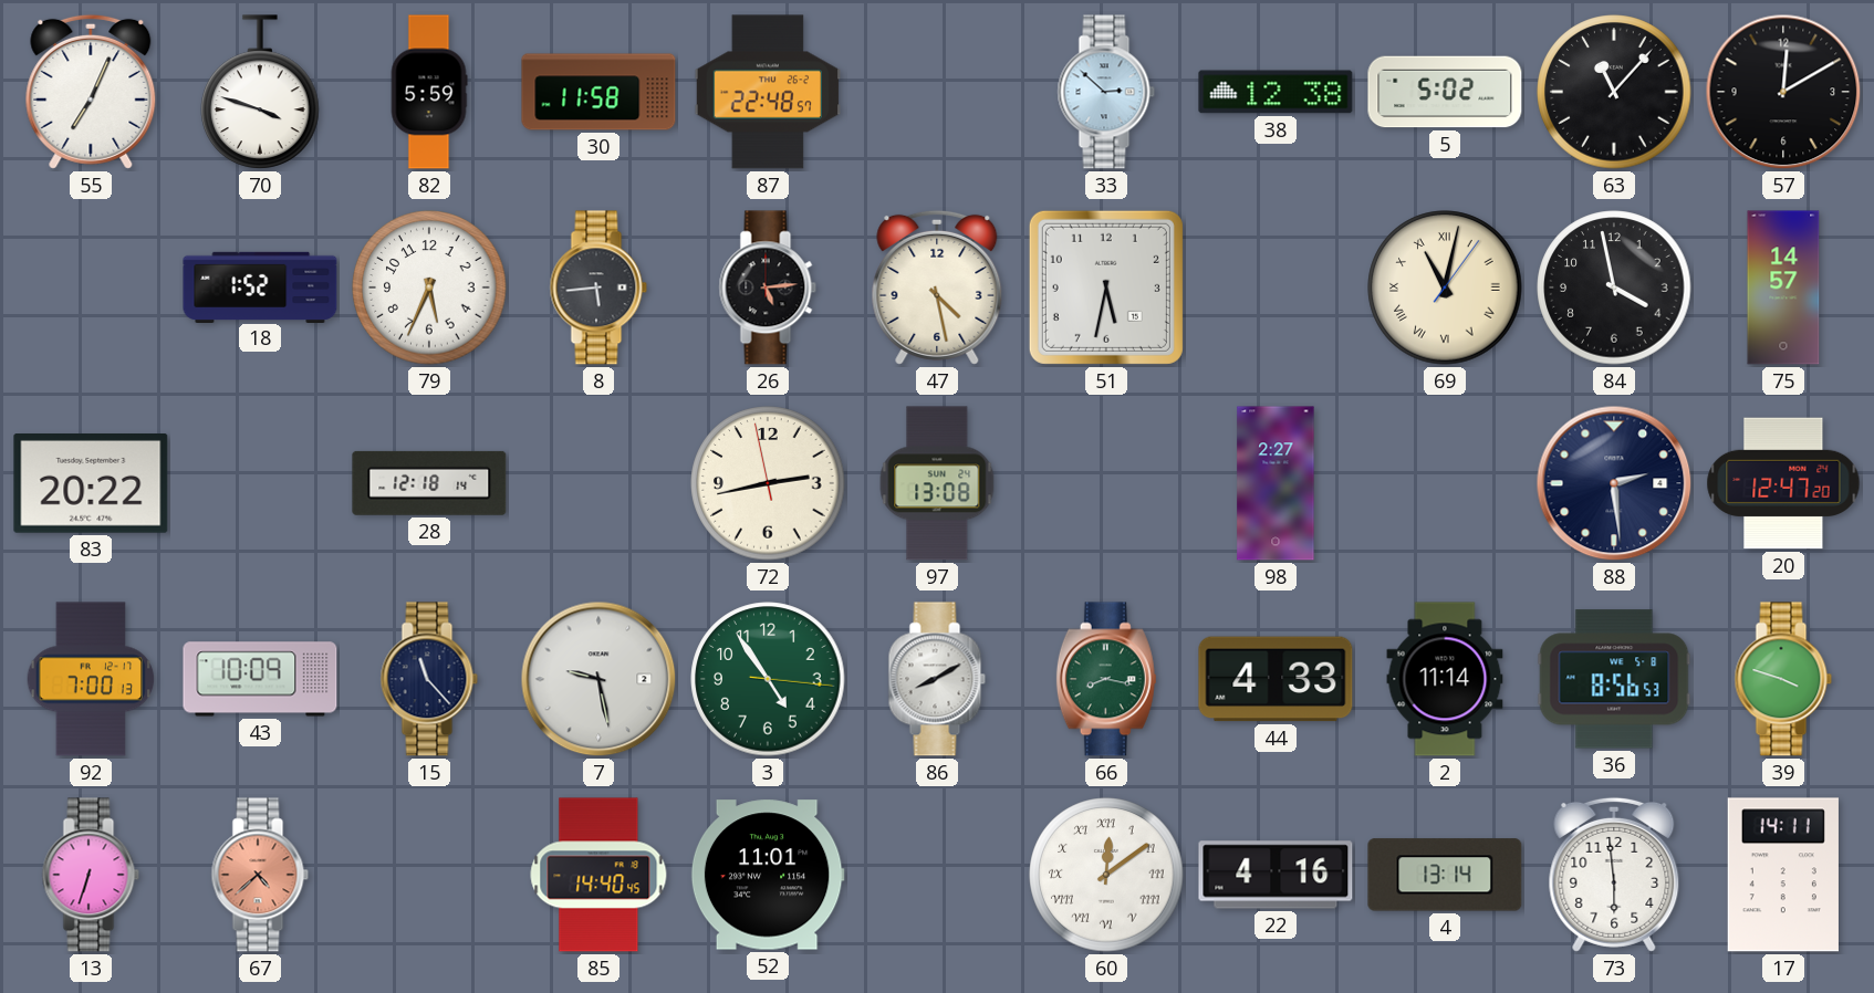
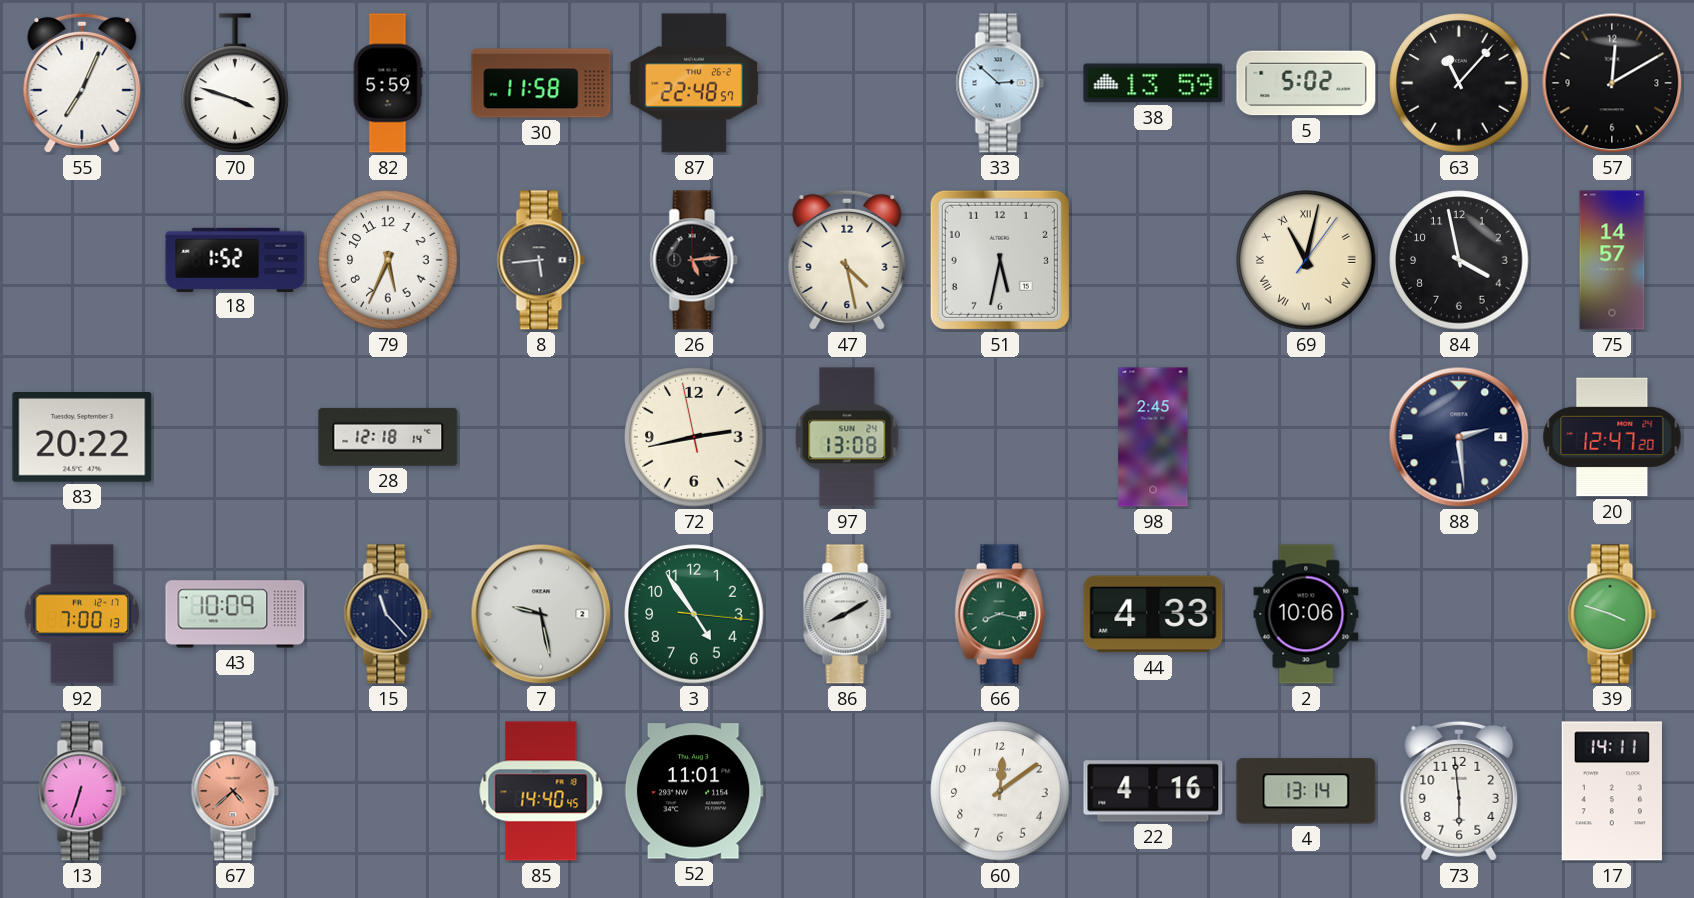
38: 12:38 -> 13:59
98: 2:27 -> 2:45
2: 11:14 -> 10:06
36: 8:56 -> none
60 numerals: Roman -> Arabic
